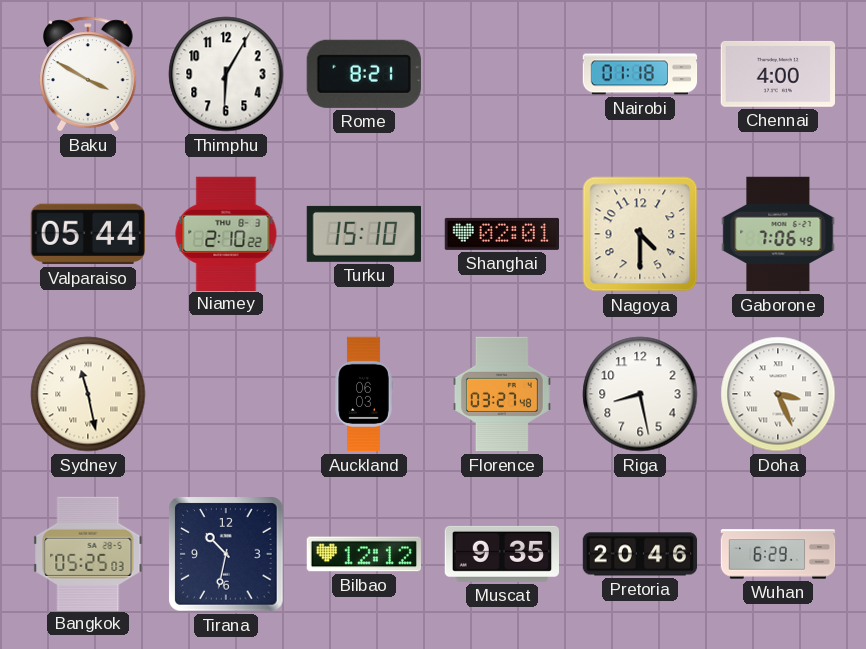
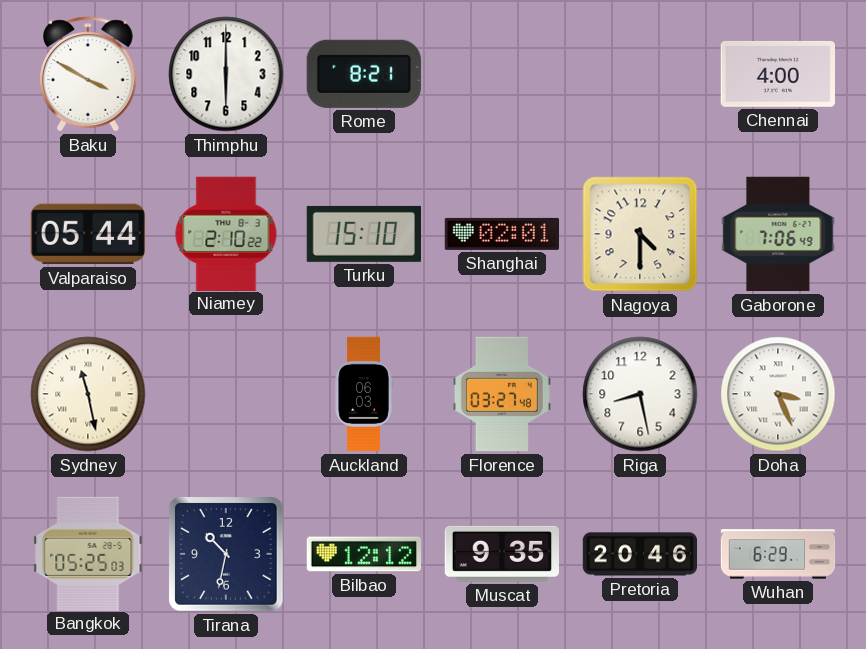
Thimphu: 6:05 -> 6:00
Nairobi: 01:18 -> none
